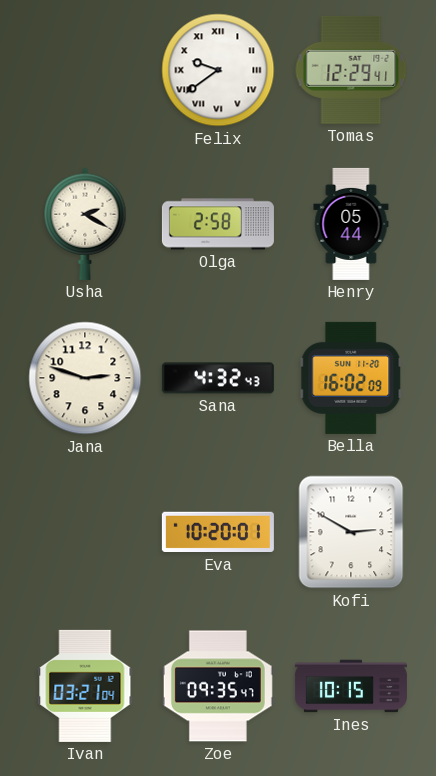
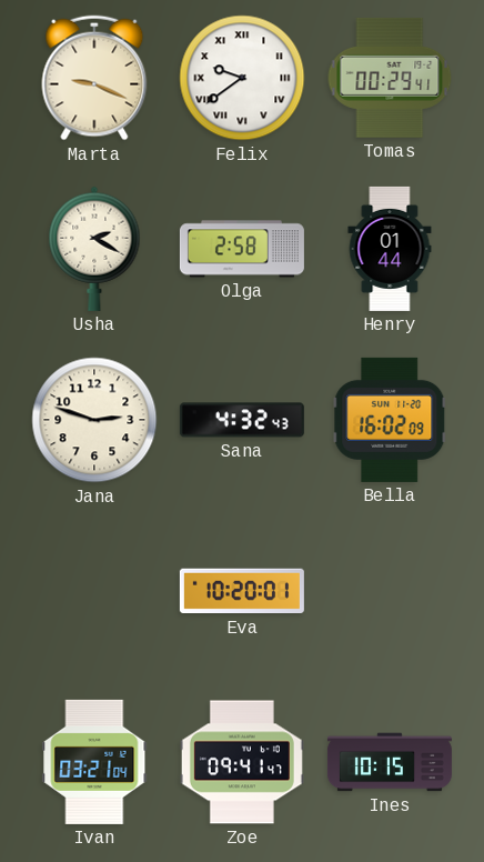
Marta: none -> 9:19
Tomas: 12:29 -> 00:29
Henry: 05:44 -> 01:44
Kofi: 2:50 -> none
Zoe: 09:35 -> 09:41
